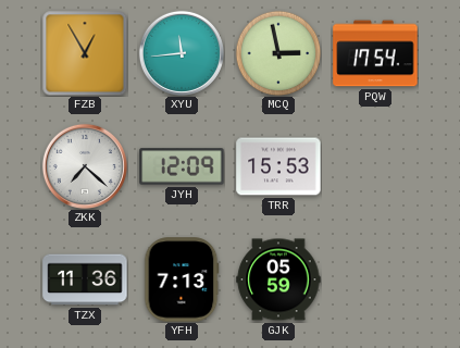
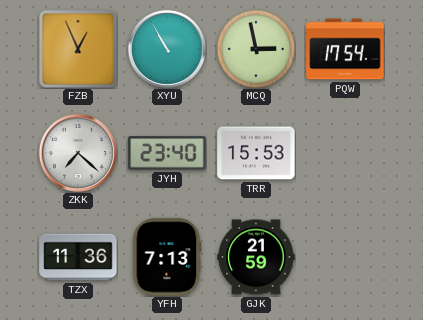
FZB: 12:55 -> 12:56
XYU: 11:44 -> 10:55
JYH: 12:09 -> 23:40
GJK: 05:59 -> 21:59
